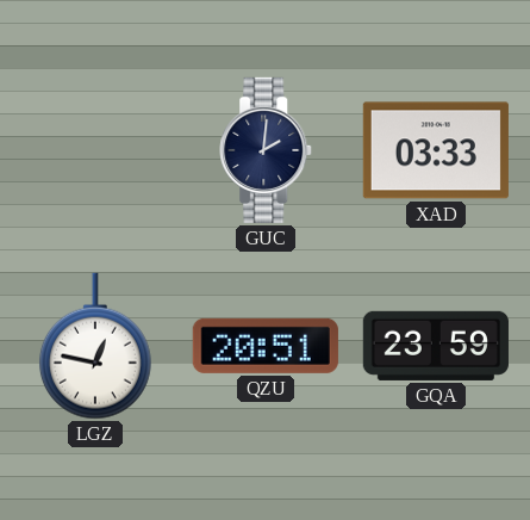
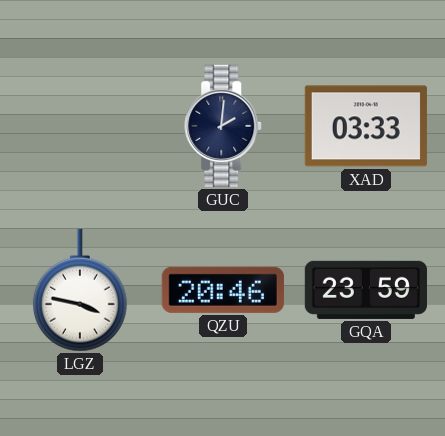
LGZ: 12:47 -> 3:47
QZU: 20:51 -> 20:46
